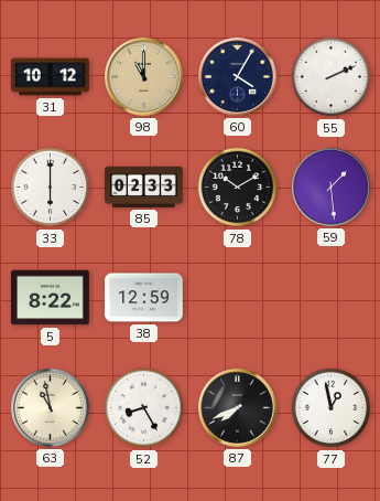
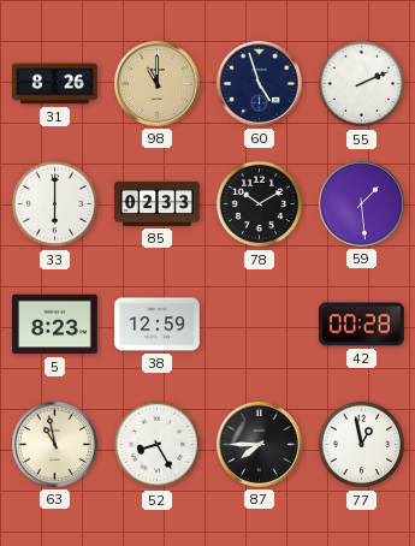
31: 10:12 -> 8:26
60: 4:05 -> 4:57
5: 8:22 -> 8:23
42: none -> 00:28
87: 7:41 -> 7:45
